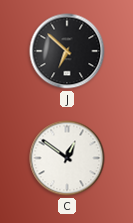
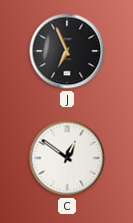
J: 6:52 -> 6:56
